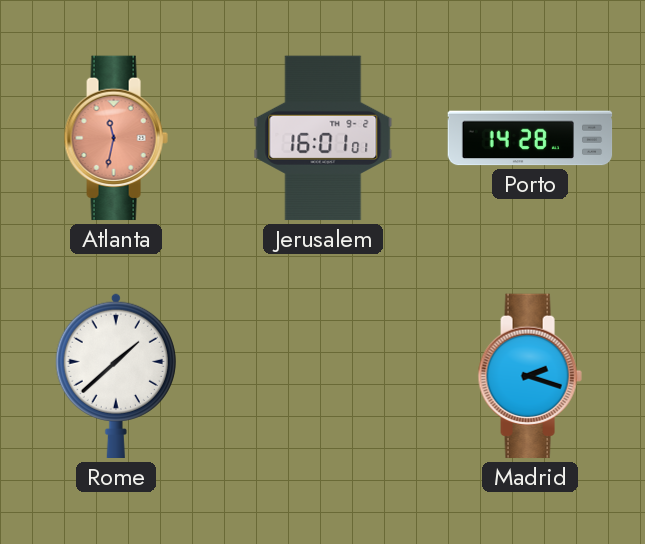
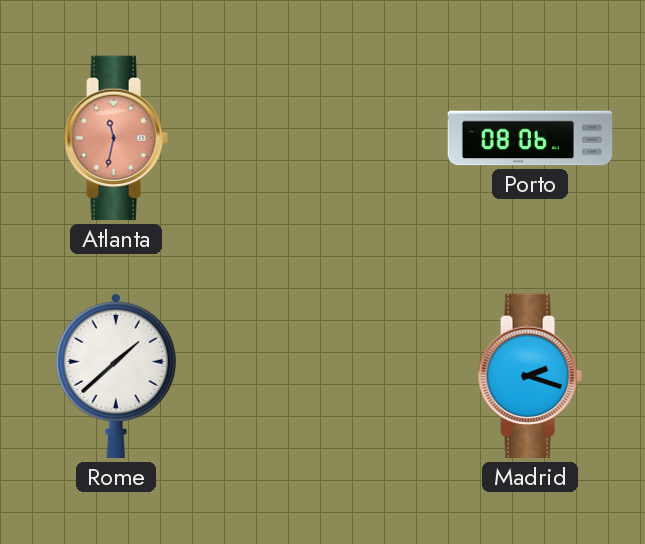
Jerusalem: 16:01 -> none
Porto: 14:28 -> 08:06
